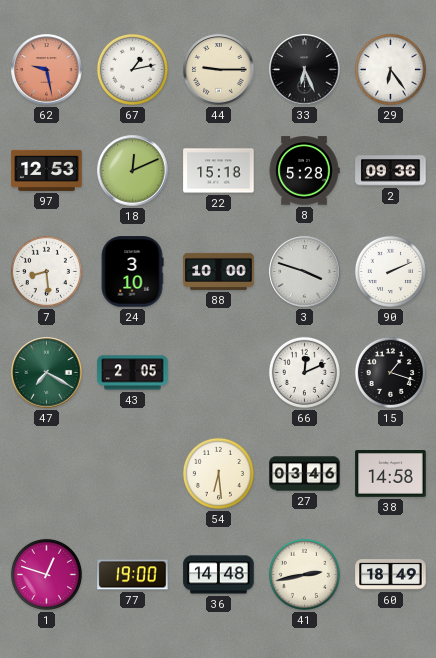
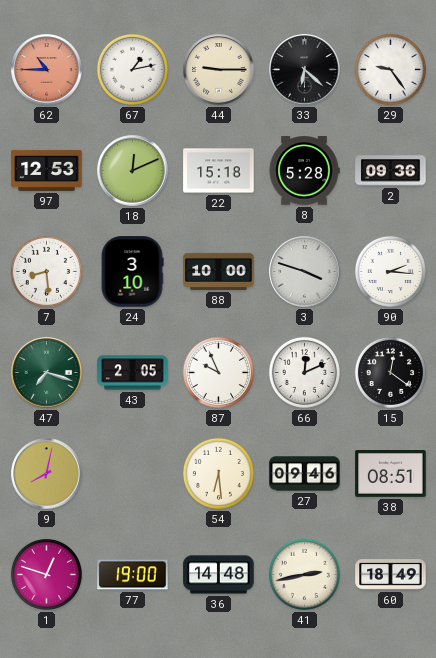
62: 9:28 -> 10:45
33: 6:26 -> 6:22
29: 6:24 -> 9:24
90: 2:11 -> 2:16
47: 7:20 -> 7:18
87: none -> 9:56
15: 1:18 -> 12:21
9: none -> 8:02
27: 03:46 -> 09:46
38: 14:58 -> 08:51
